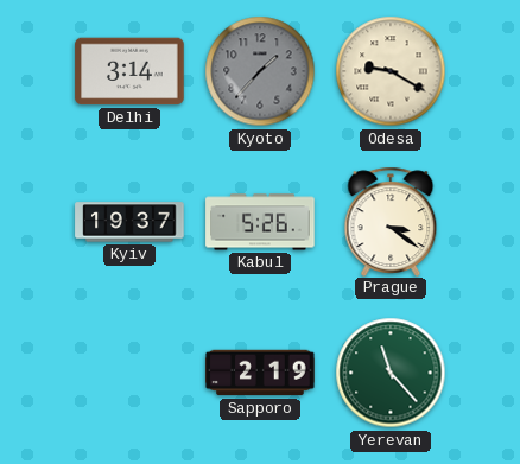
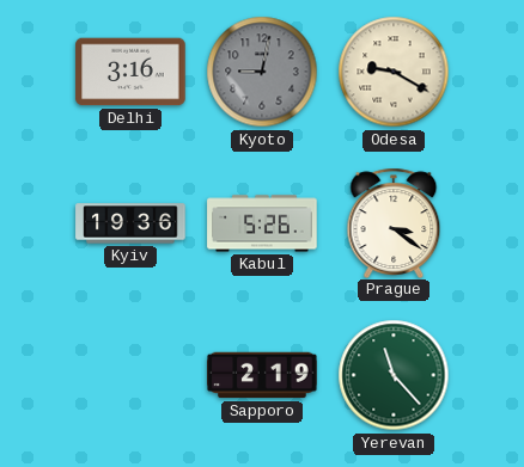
Delhi: 3:14 -> 3:16
Kyoto: 1:37 -> 9:02
Kyiv: 19:37 -> 19:36
